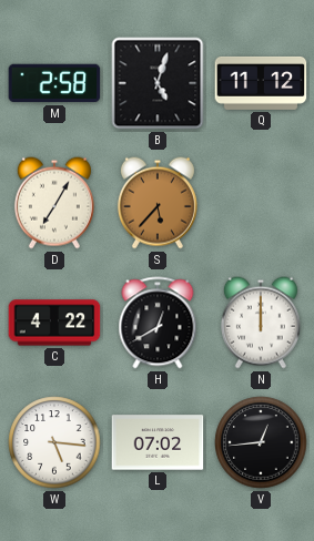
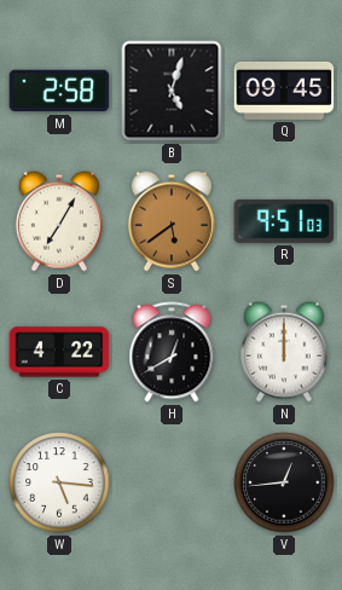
Q: 11:12 -> 09:45
S: 5:37 -> 5:39
R: none -> 9:51
L: 07:02 -> none
